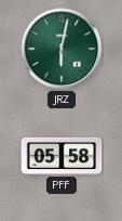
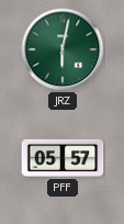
PFF: 05:58 -> 05:57
